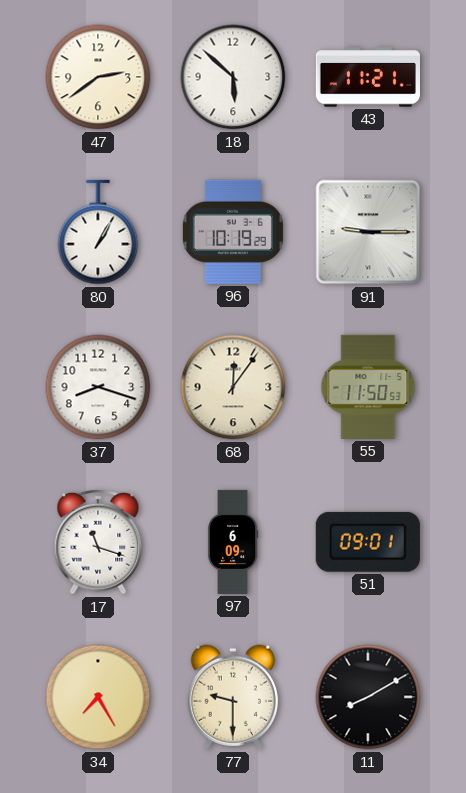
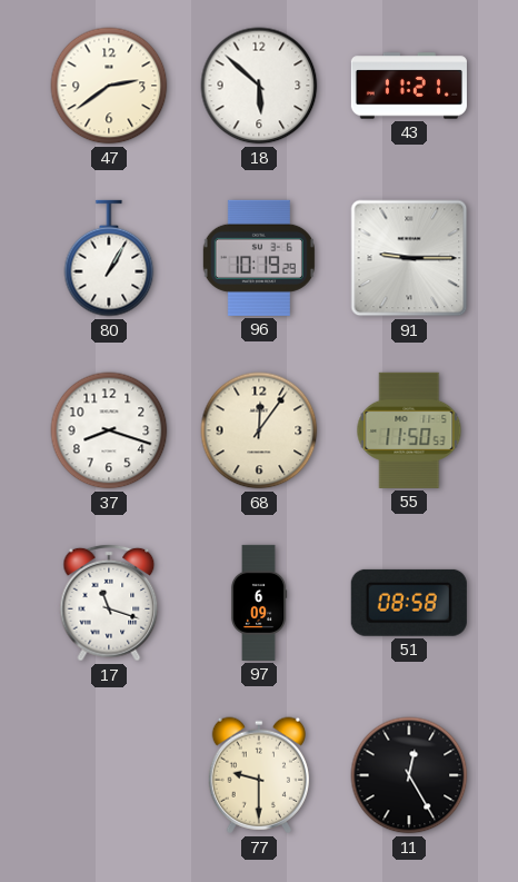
51: 09:01 -> 08:58
34: 7:25 -> none
11: 8:10 -> 12:25
